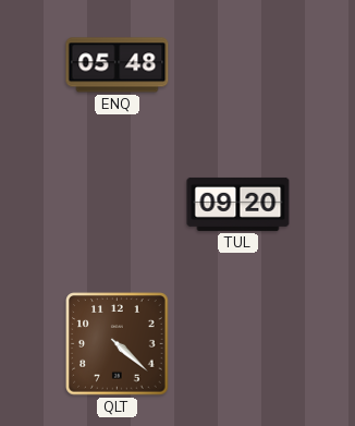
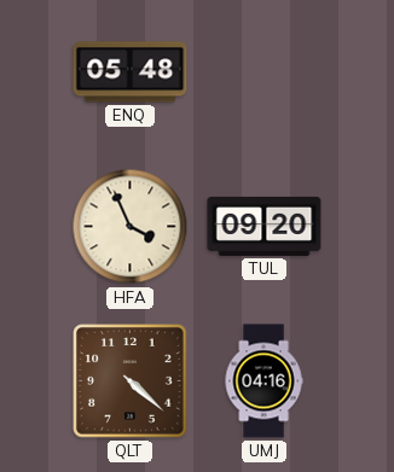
HFA: none -> 3:56
UMJ: none -> 04:16
